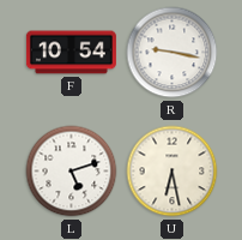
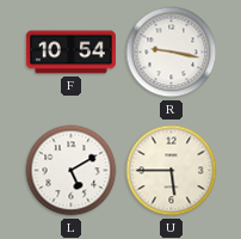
L: 5:12 -> 5:10
U: 6:28 -> 5:45
